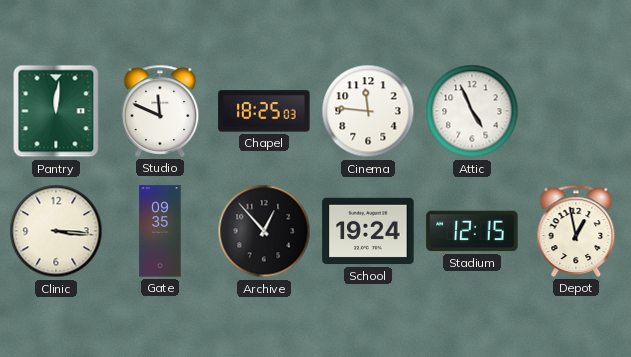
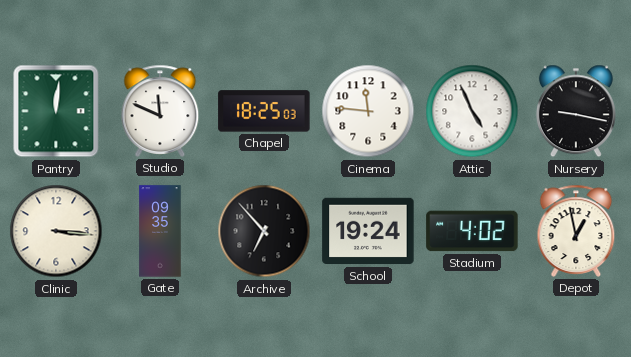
Nursery: none -> 9:17
Archive: 12:53 -> 6:53
Stadium: 12:15 -> 4:02
